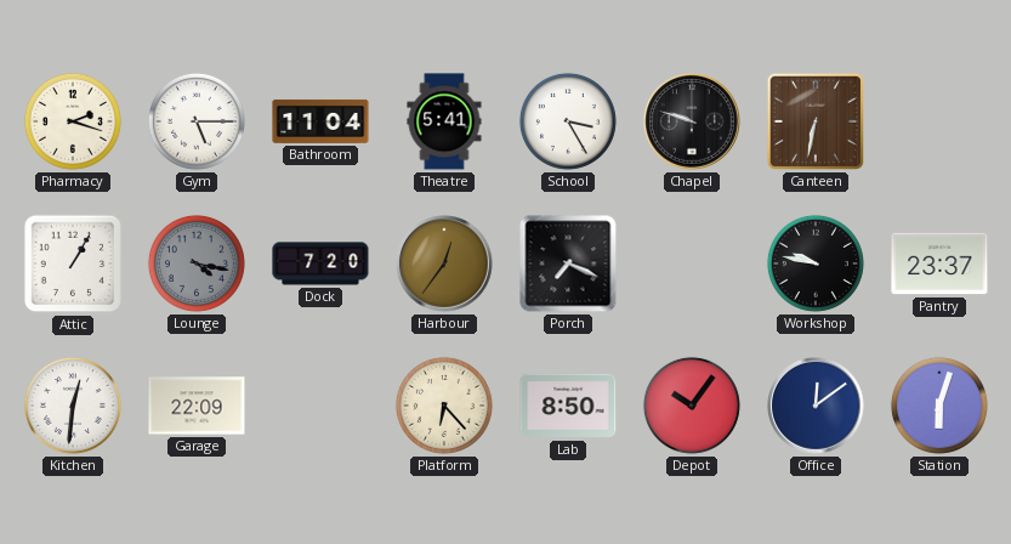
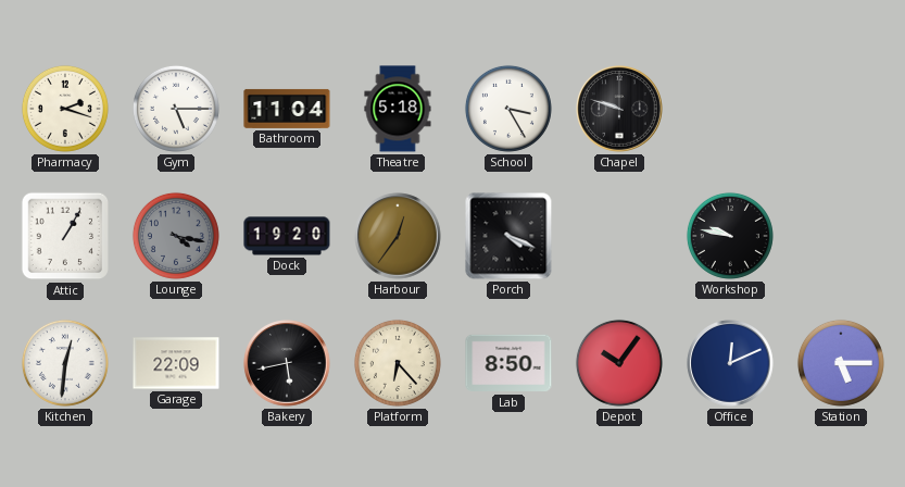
Theatre: 5:41 -> 5:18
Canteen: 6:32 -> none
Dock: 7:20 -> 19:20
Porch: 7:19 -> 4:19
Pantry: 23:37 -> none
Bakery: none -> 5:43
Office: 12:09 -> 12:11
Station: 6:03 -> 5:15
